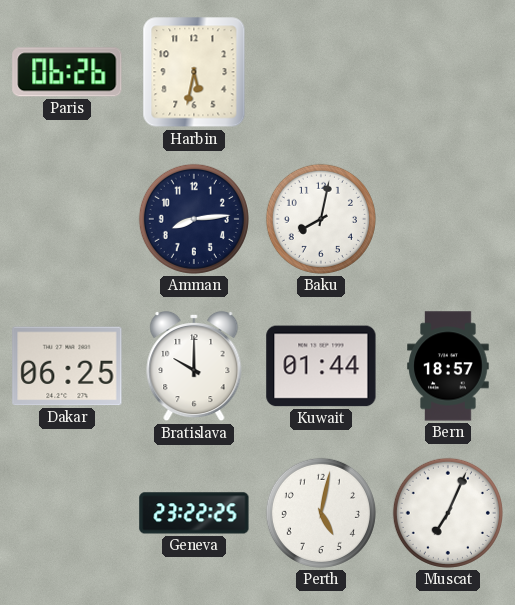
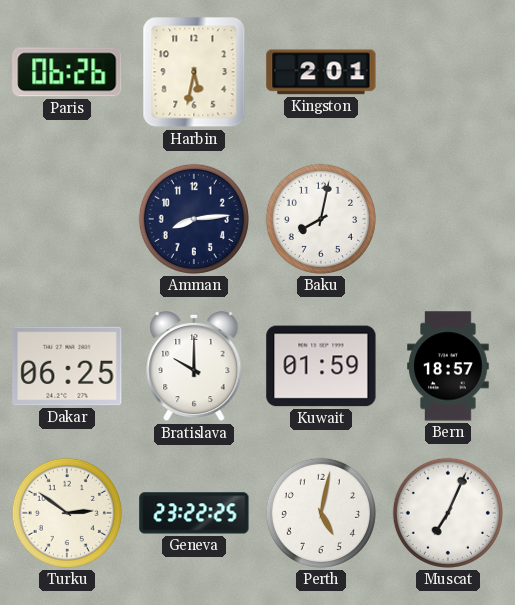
Kingston: none -> 2:01
Kuwait: 01:44 -> 01:59
Turku: none -> 2:51
